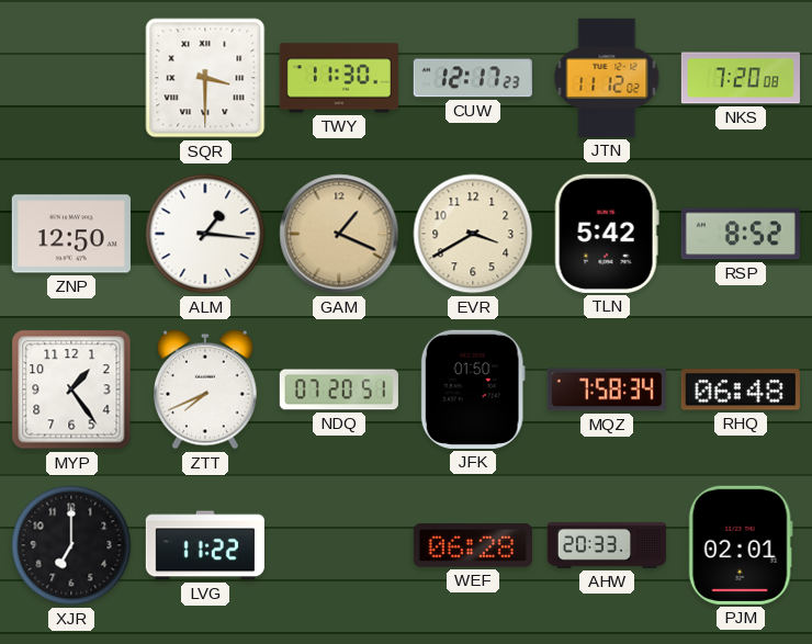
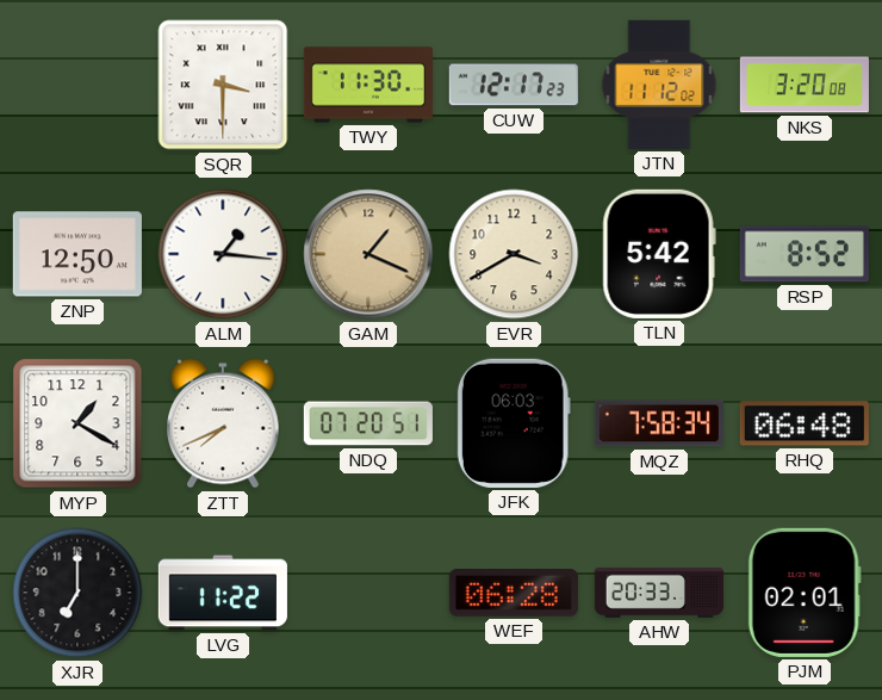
NKS: 7:20 -> 3:20
MYP: 1:24 -> 1:20
JFK: 01:50 -> 06:03
